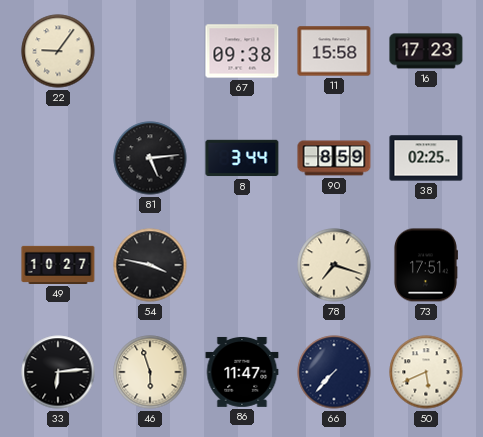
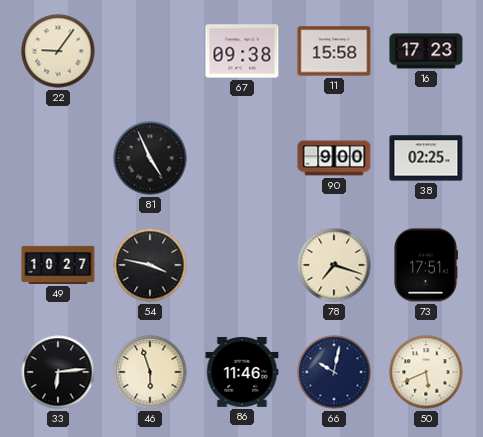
81: 5:14 -> 4:56
8: 3:44 -> none
90: 8:59 -> 9:00
86: 11:47 -> 11:46
66: 7:37 -> 10:02
